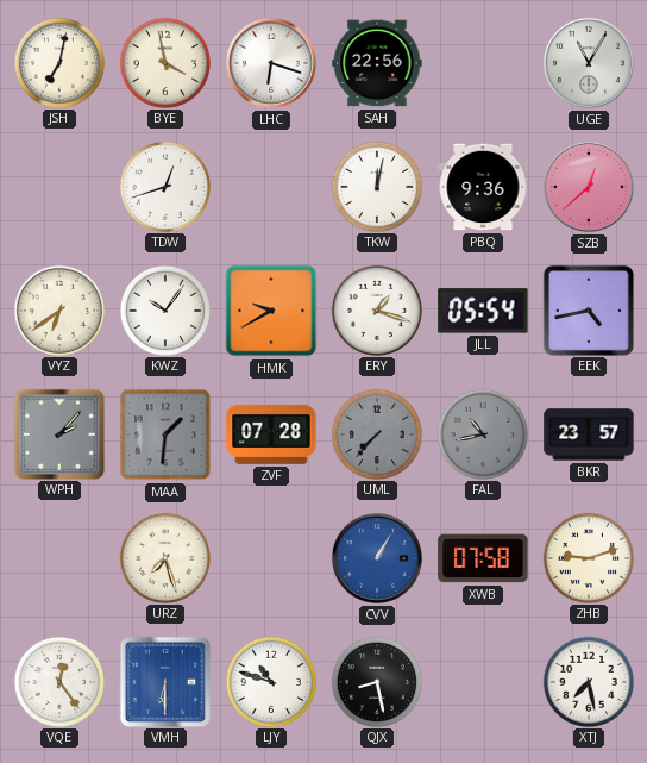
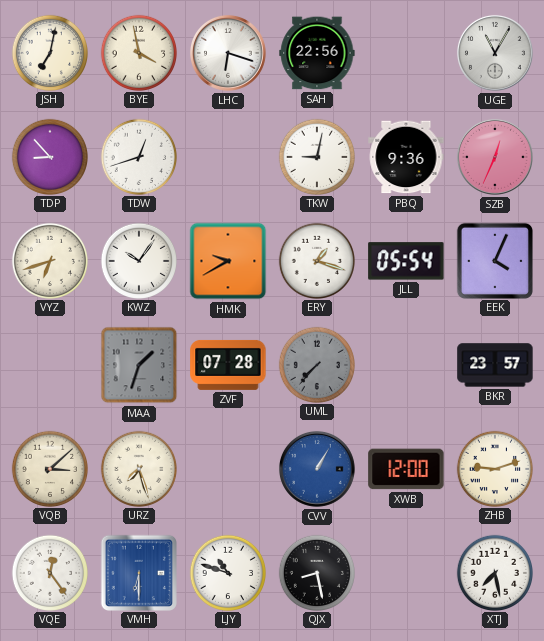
TDP: none -> 8:53
TKW: 12:02 -> 9:02
SZB: 12:38 -> 12:34
VYZ: 6:39 -> 6:42
EEK: 4:43 -> 4:04
WPH: 2:07 -> none
MAA: 1:31 -> 1:33
FAL: 10:43 -> none
VQB: none -> 3:08
XWB: 07:58 -> 12:00
